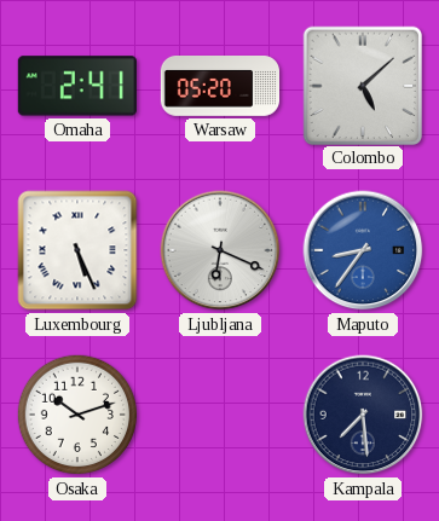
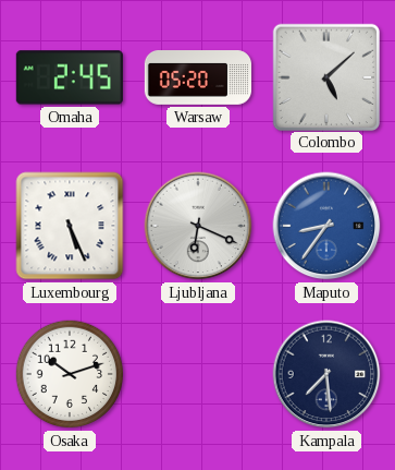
Omaha: 2:41 -> 2:45
